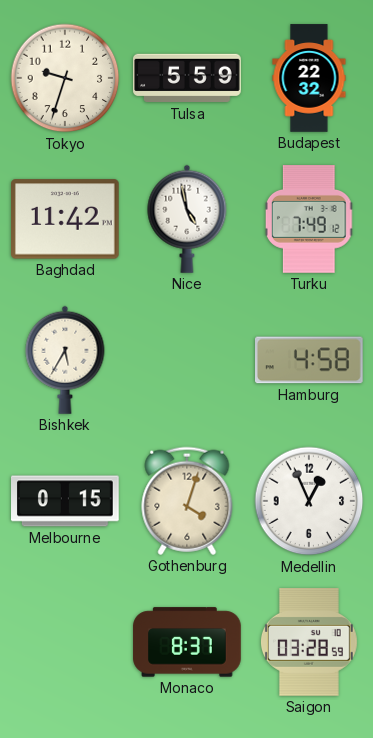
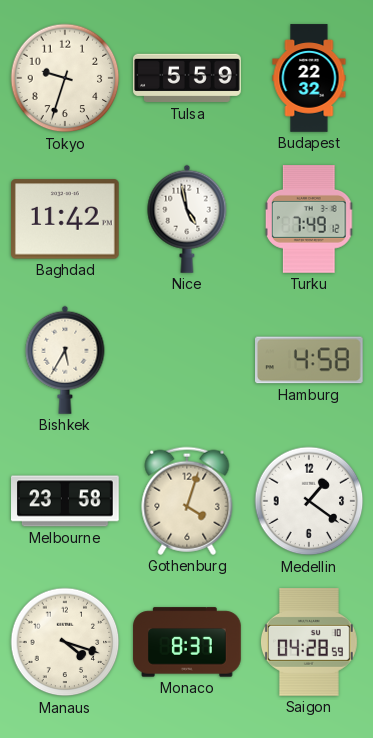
Melbourne: 0:15 -> 23:58
Medellin: 12:56 -> 1:21
Manaus: none -> 4:18
Saigon: 03:28 -> 04:28
